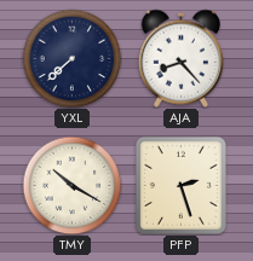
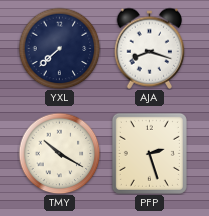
AJA: 8:23 -> 8:18
